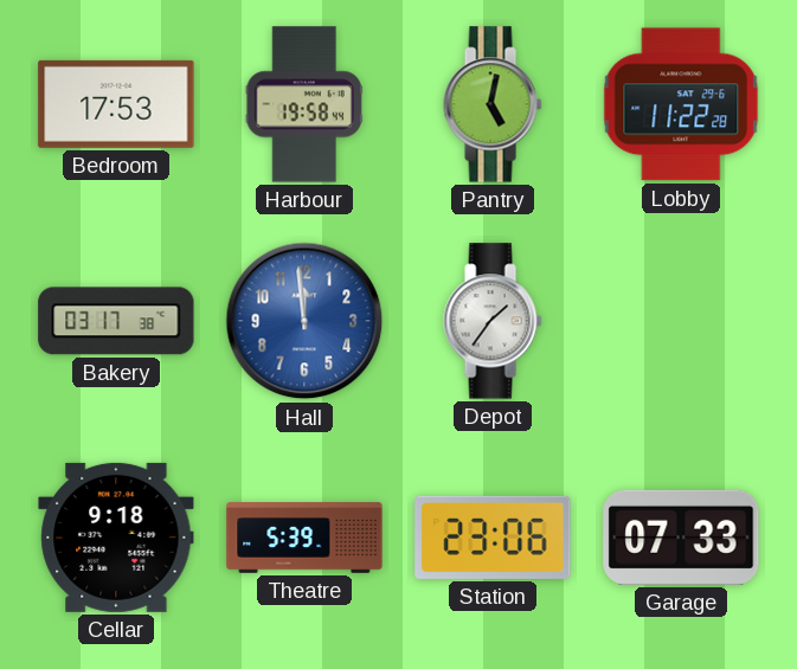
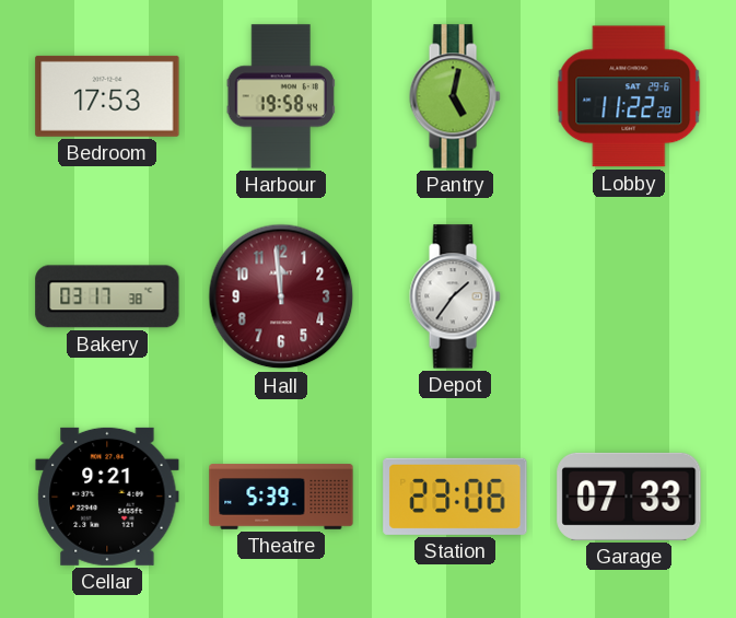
Hall dial: blue -> burgundy
Cellar: 9:18 -> 9:21
